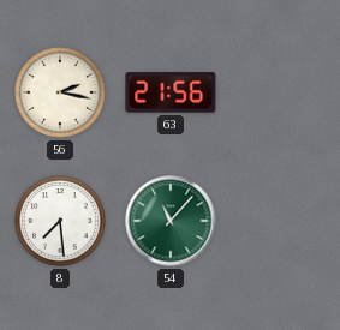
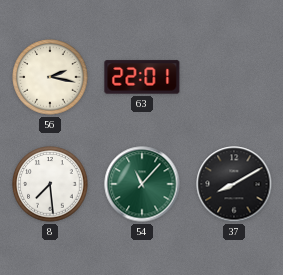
63: 21:56 -> 22:01
37: none -> 8:10
